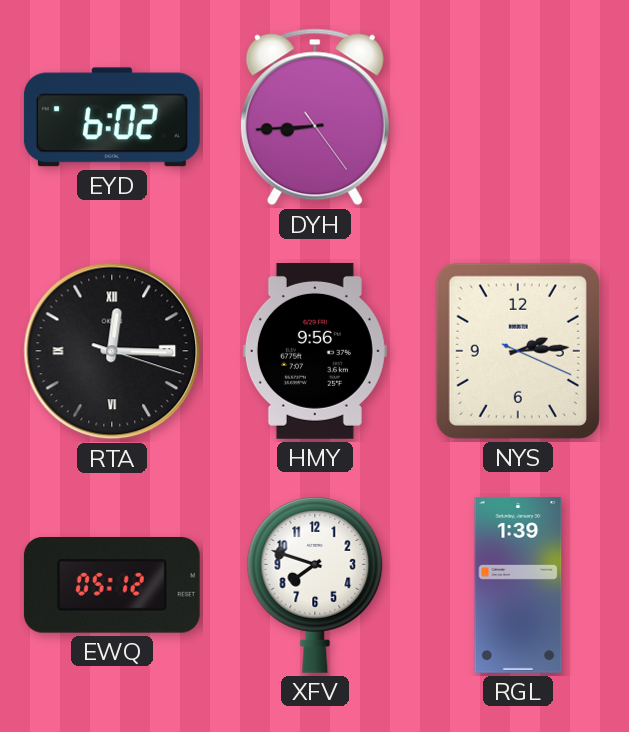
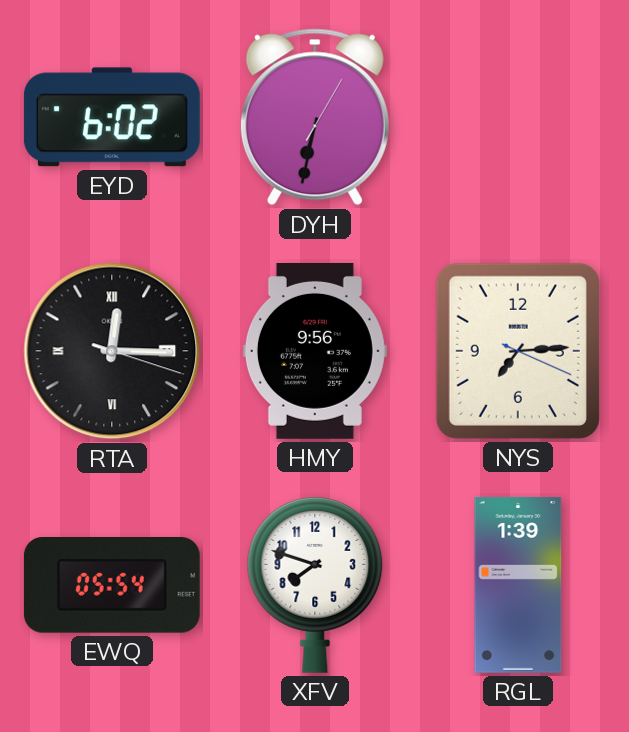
DYH: 8:44 -> 6:32
NYS: 2:14 -> 7:14
EWQ: 05:12 -> 05:54
